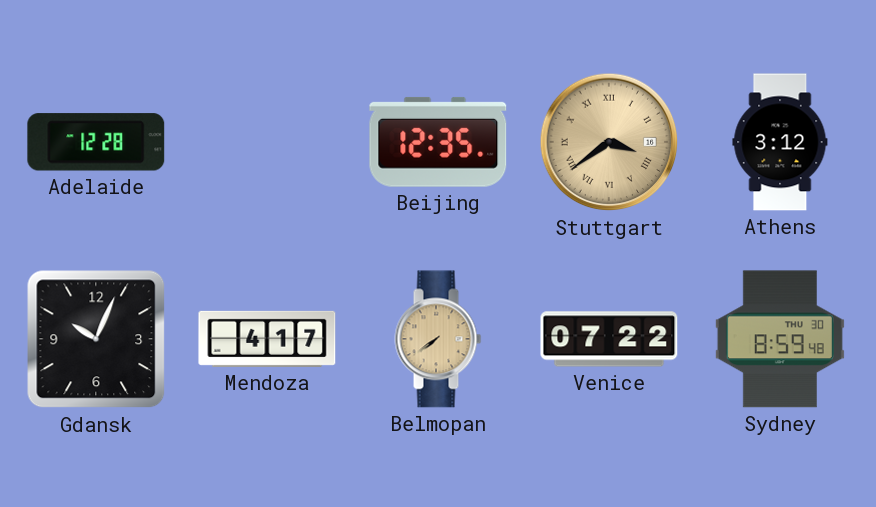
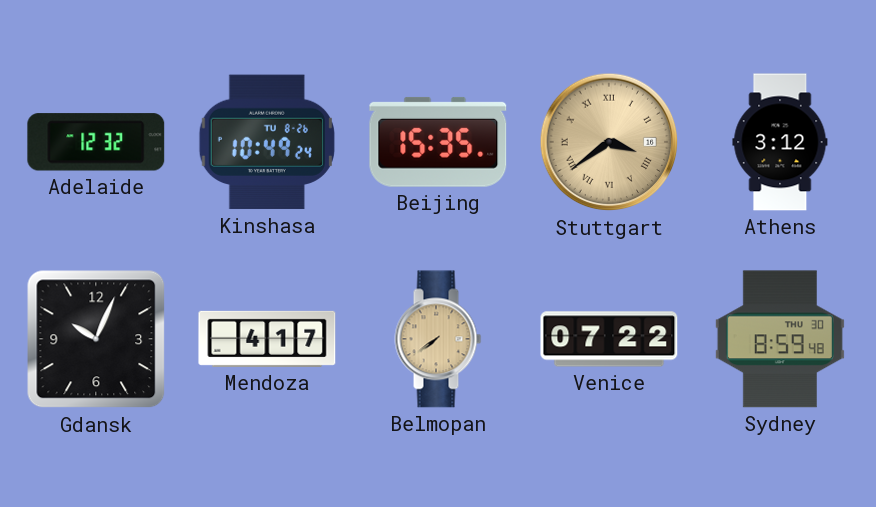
Adelaide: 12:28 -> 12:32
Kinshasa: none -> 10:49
Beijing: 12:35 -> 15:35
